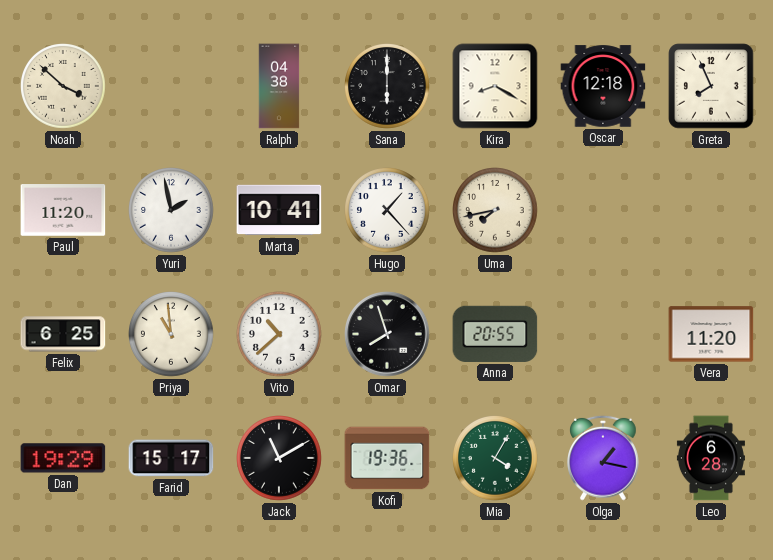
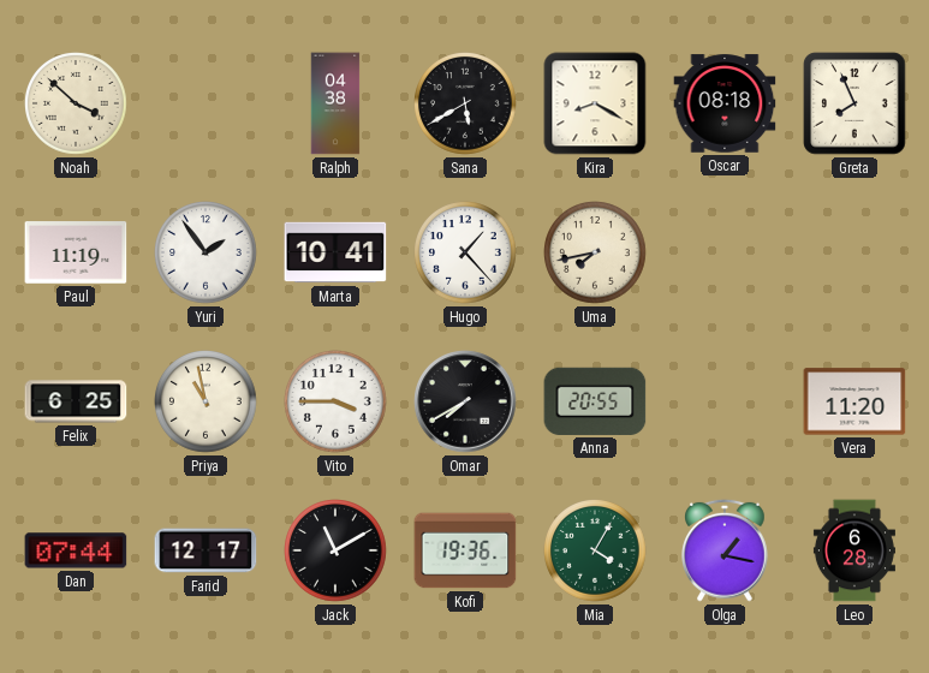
Sana: 6:00 -> 5:40
Oscar: 12:18 -> 08:18
Paul: 11:20 -> 11:19
Yuri: 1:58 -> 1:54
Priya: 10:59 -> 10:58
Vito: 10:38 -> 3:45
Omar: 7:57 -> 7:40
Dan: 19:29 -> 07:44
Farid: 15:17 -> 12:17
